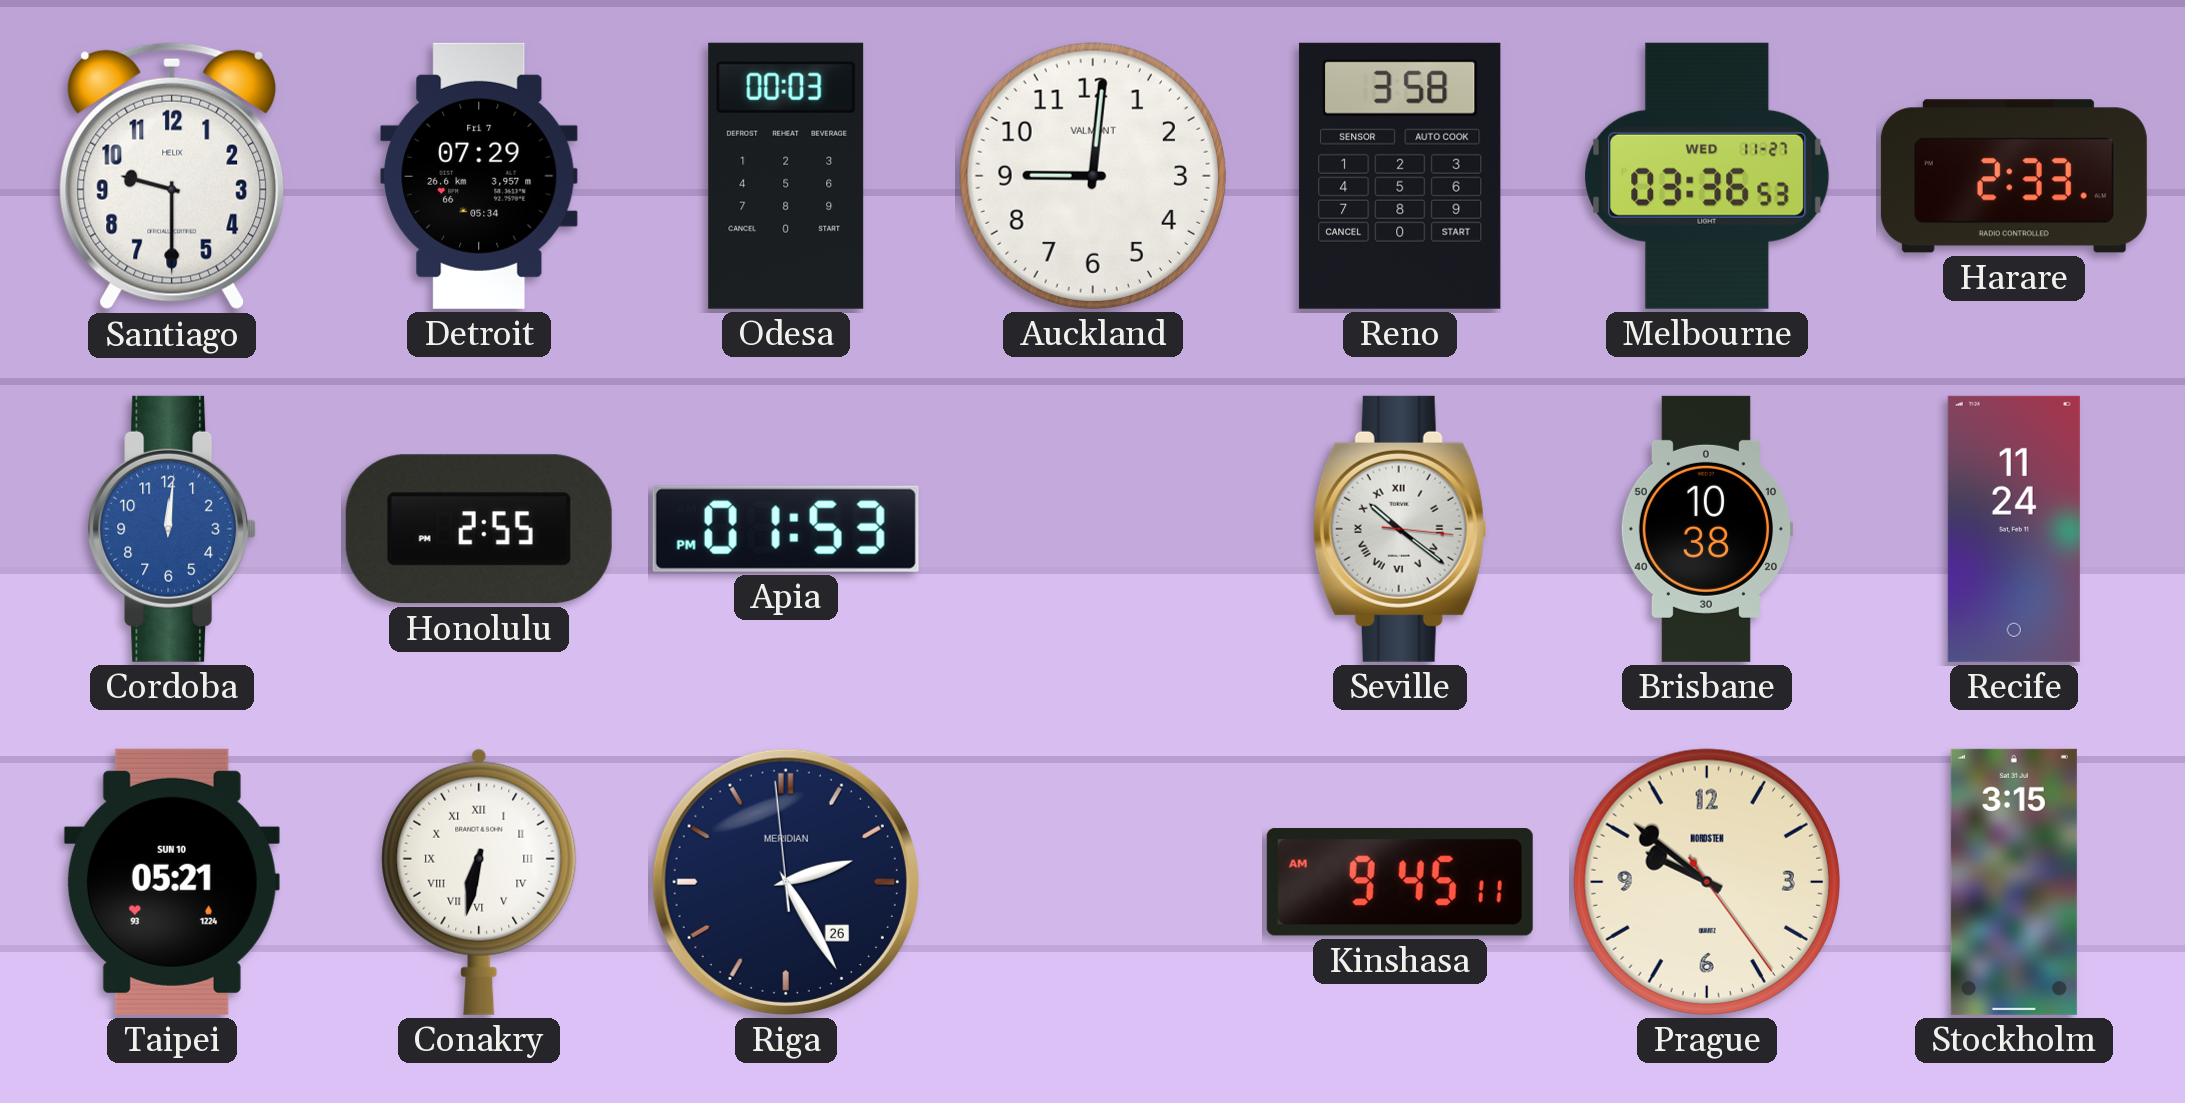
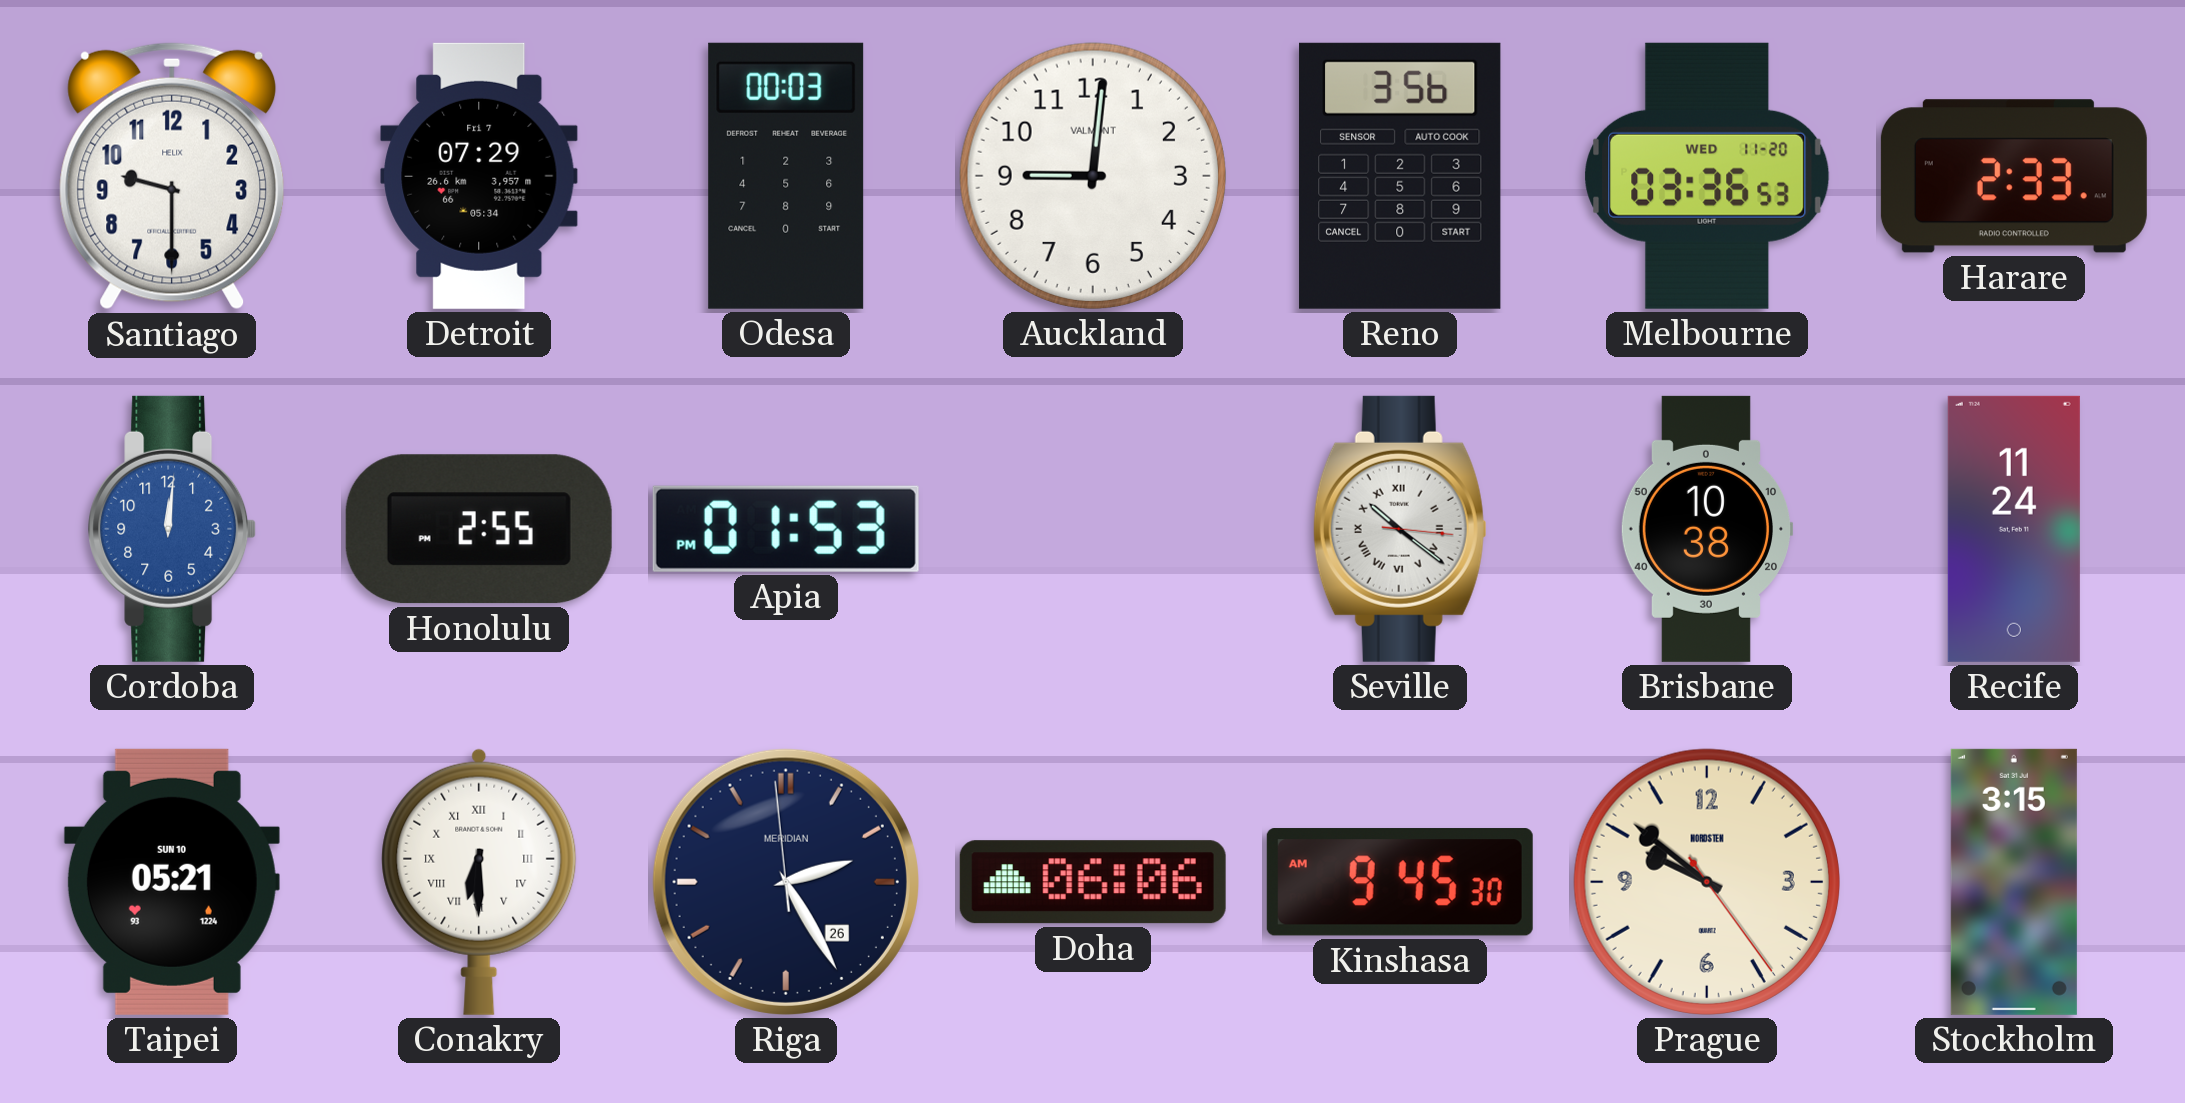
Reno: 3:58 -> 3:56
Melbourne date: WED 11-27 -> WED 11-20
Conakry: 6:32 -> 6:30
Doha: none -> 06:06
Kinshasa: 9:45:11 AM -> 9:45:30 AM
